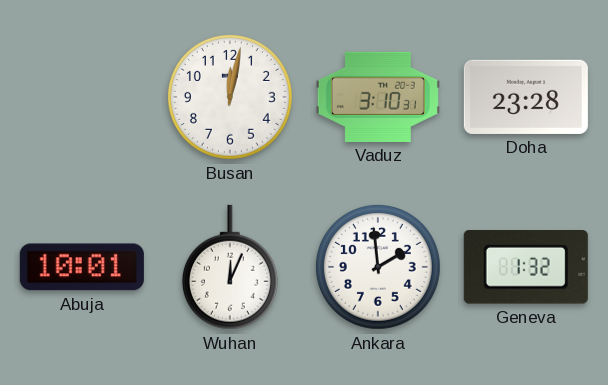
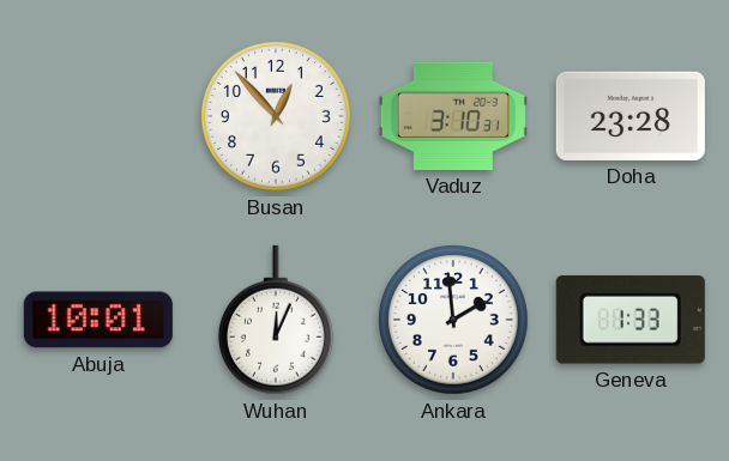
Busan: 12:02 -> 12:53
Geneva: 1:32 -> 1:33
